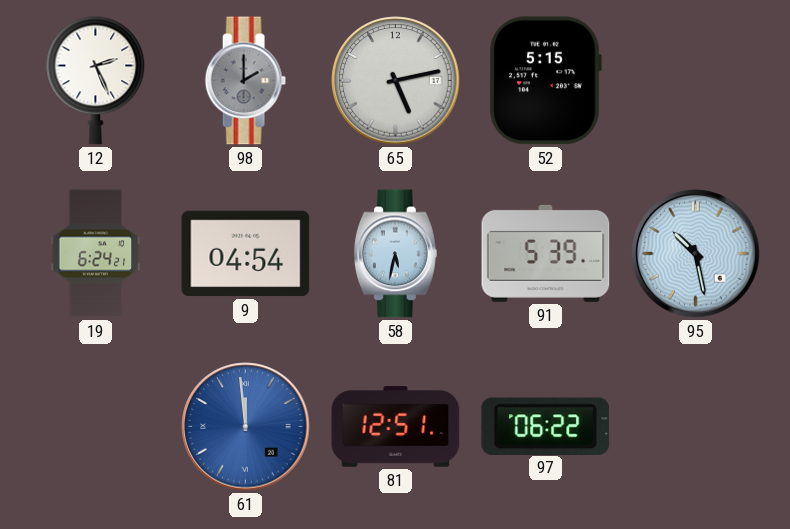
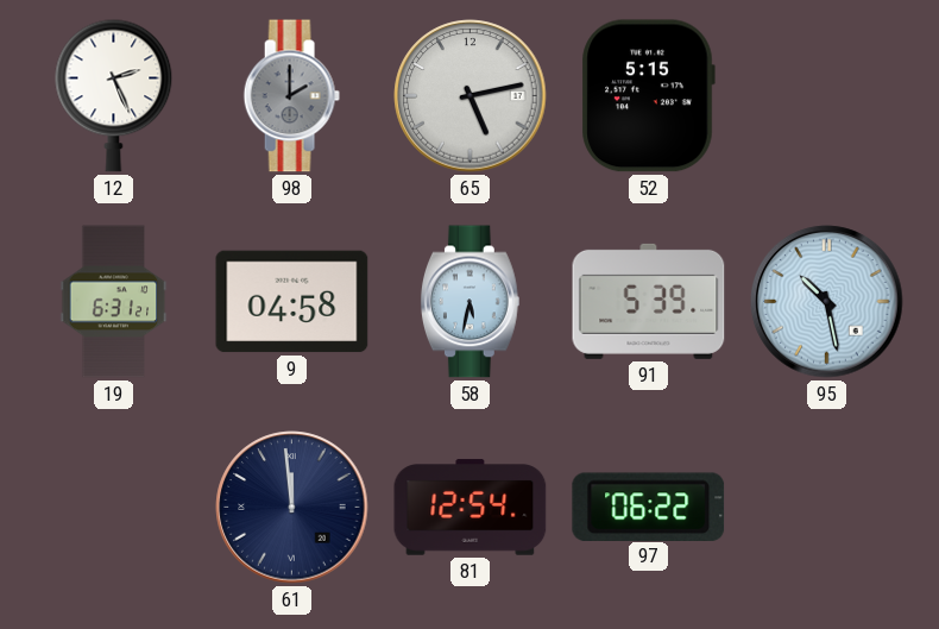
19: 6:24 -> 6:31
9: 04:54 -> 04:58
61 dial: blue -> navy
81: 12:51 -> 12:54
